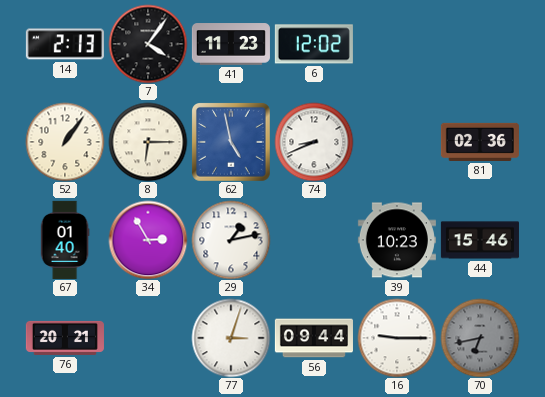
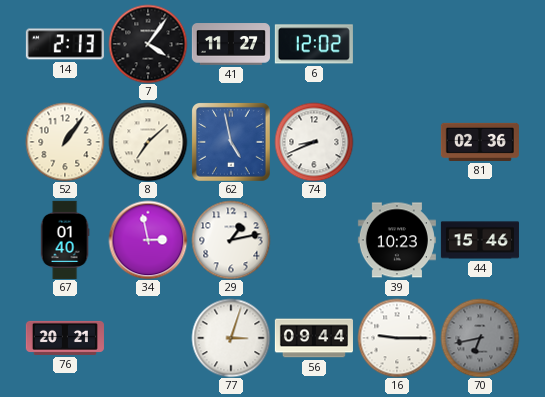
41: 11:23 -> 11:27
8: 6:15 -> 7:08
34: 2:55 -> 2:58
